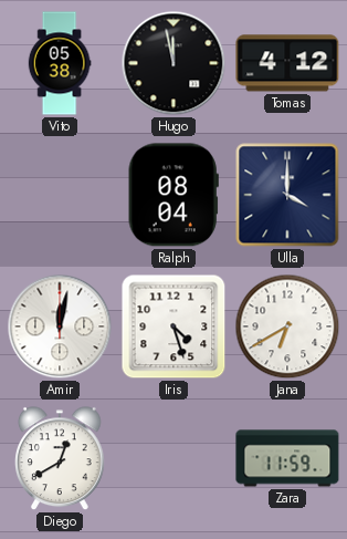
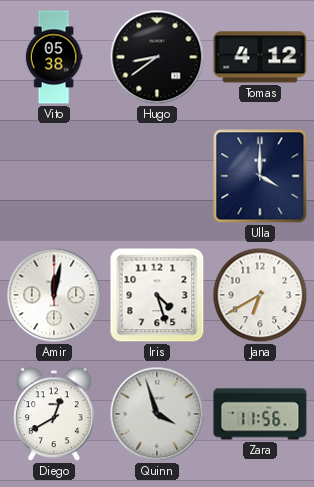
Hugo: 11:58 -> 8:39
Ralph: 08:04 -> none
Quinn: none -> 3:57
Zara: 11:59 -> 11:56
